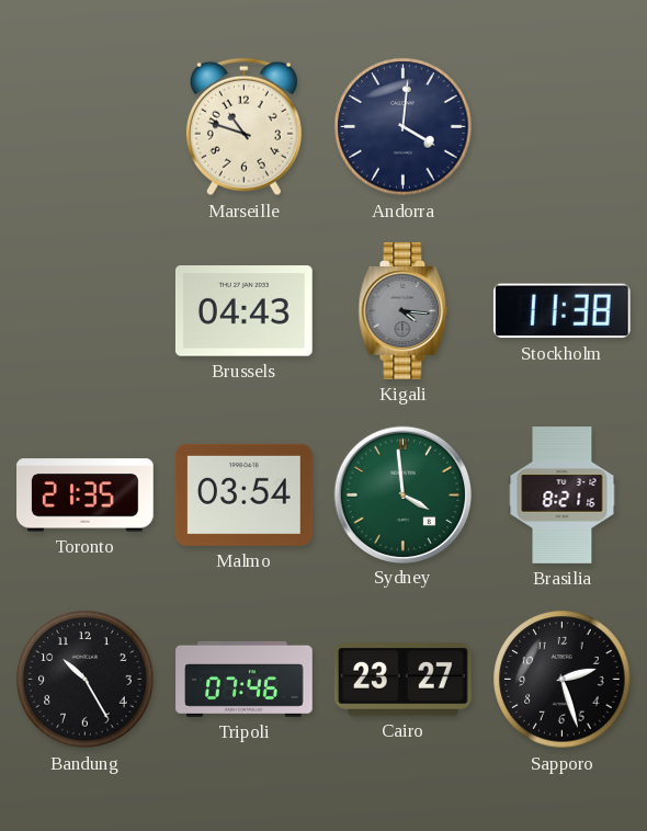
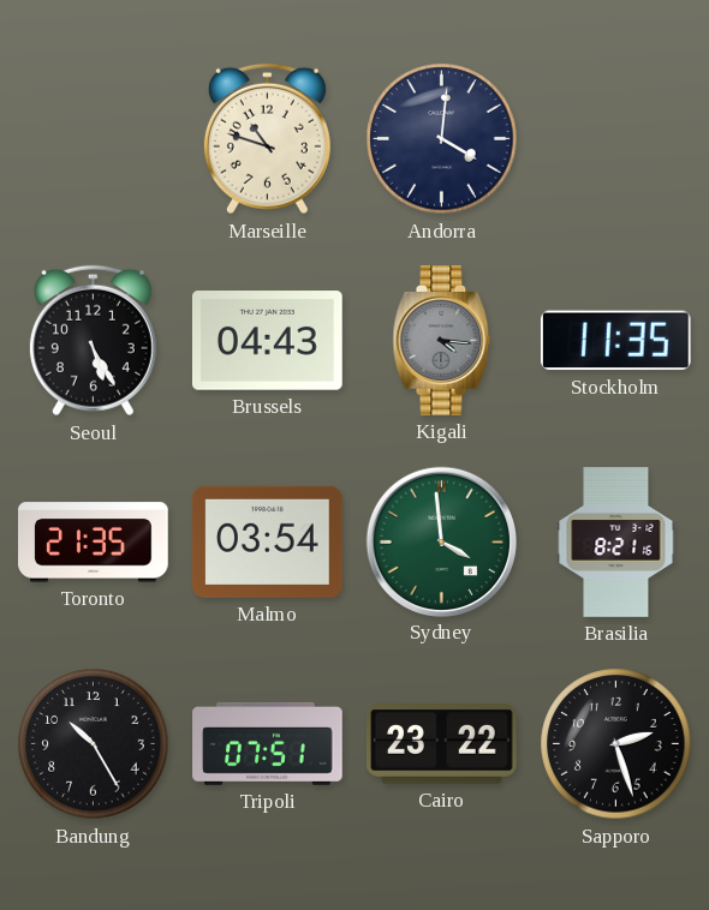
Seoul: none -> 5:25
Stockholm: 11:38 -> 11:35
Tripoli: 07:46 -> 07:51
Cairo: 23:27 -> 23:22
